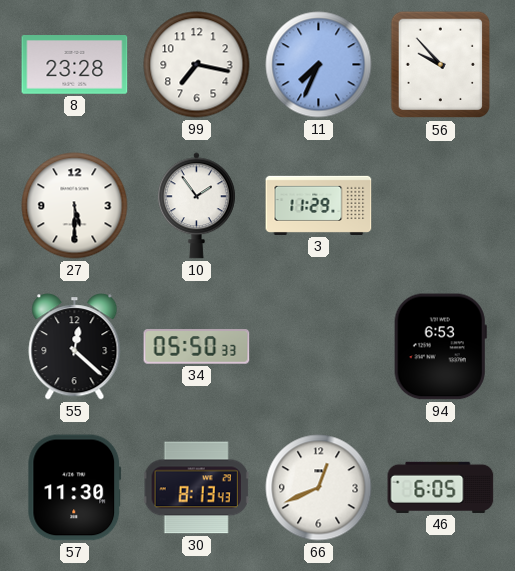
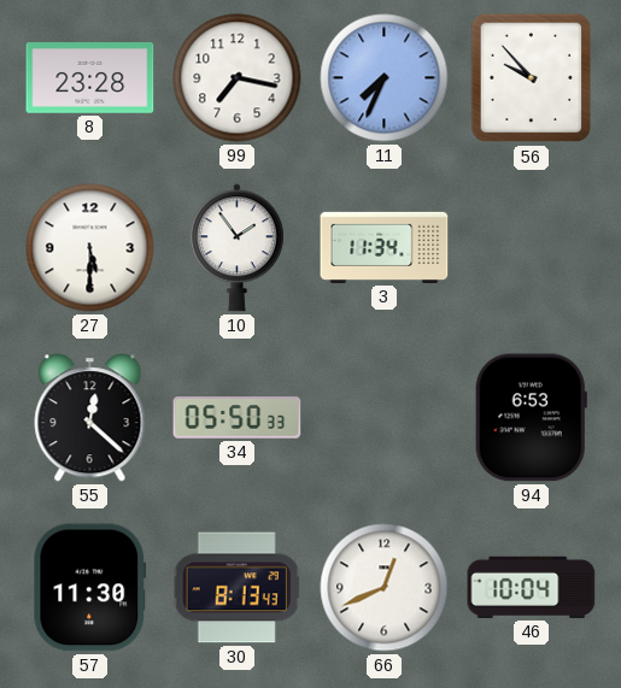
3: 11:29 -> 11:34
46: 6:05 -> 10:04
